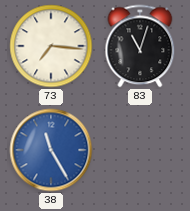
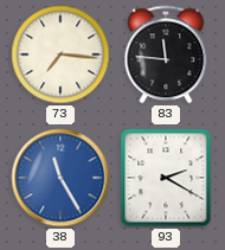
83: 11:03 -> 11:46
93: none -> 2:20
